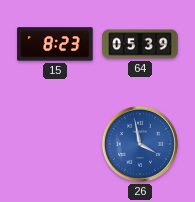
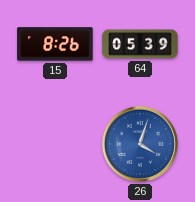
15: 8:23 -> 8:26
26: 3:58 -> 4:03
